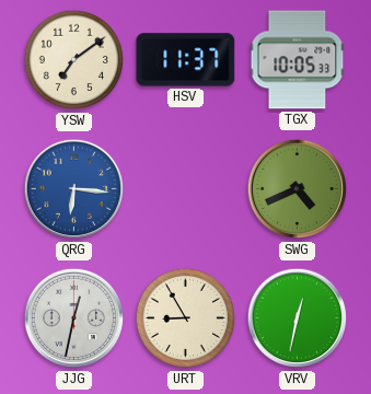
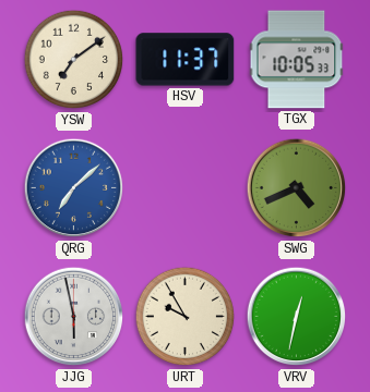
QRG: 6:16 -> 7:08
JJG: 12:32 -> 5:58
URT: 8:55 -> 9:55
